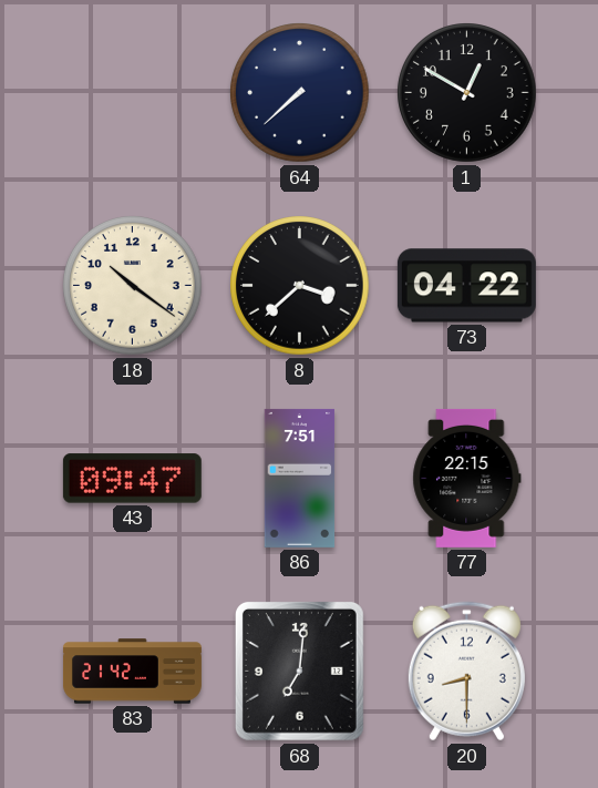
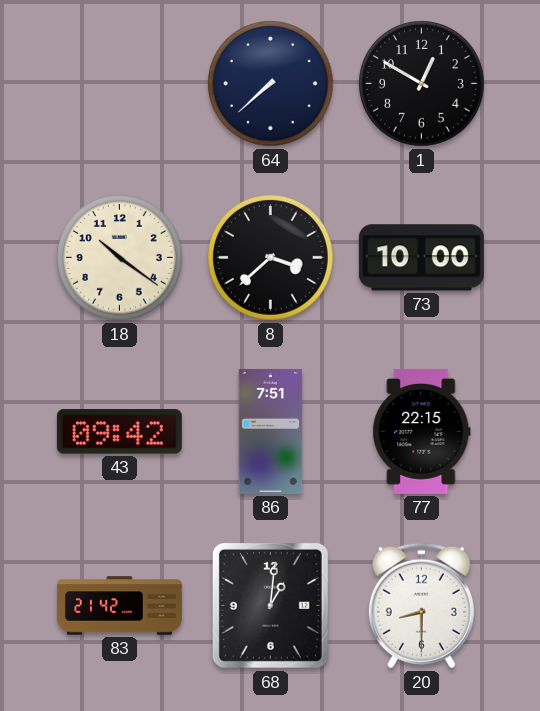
73: 04:22 -> 10:00
43: 09:47 -> 09:42
68: 7:01 -> 1:01
